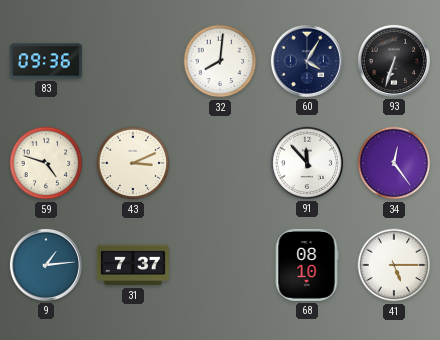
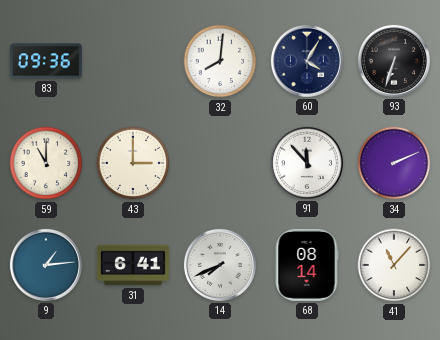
59: 4:48 -> 11:00
43: 3:11 -> 3:00
34: 12:24 -> 2:11
31: 7:37 -> 6:41
14: none -> 7:41
68: 08:10 -> 08:14
41: 5:15 -> 11:07
